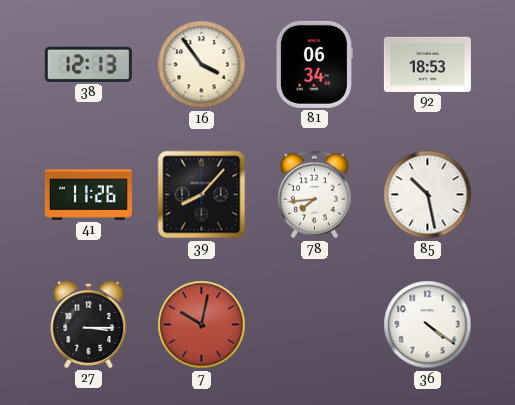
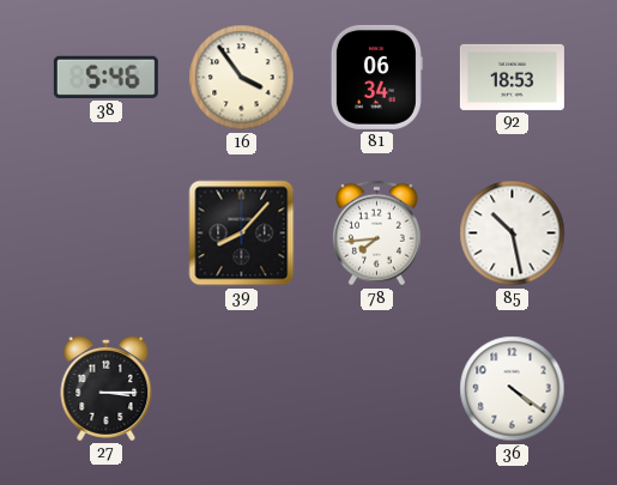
38: 12:13 -> 5:46
41: 11:26 -> none
7: 10:02 -> none
